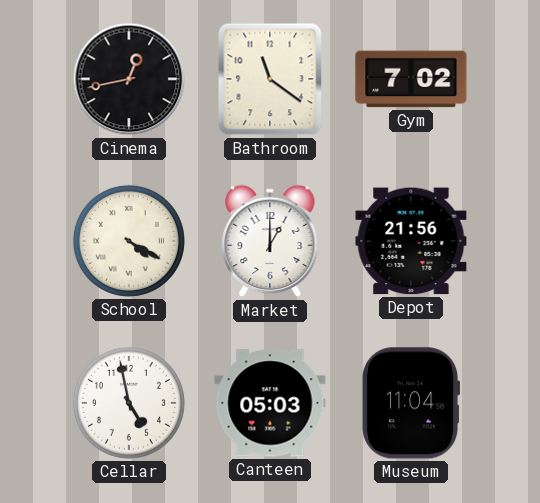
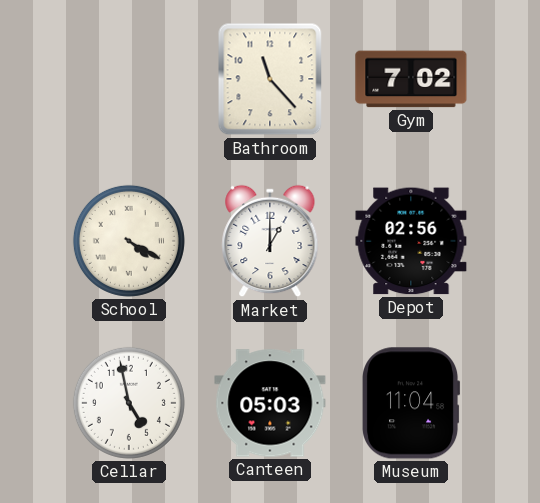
Cinema: 12:43 -> none
Bathroom: 11:21 -> 11:23
Depot: 21:56 -> 02:56
